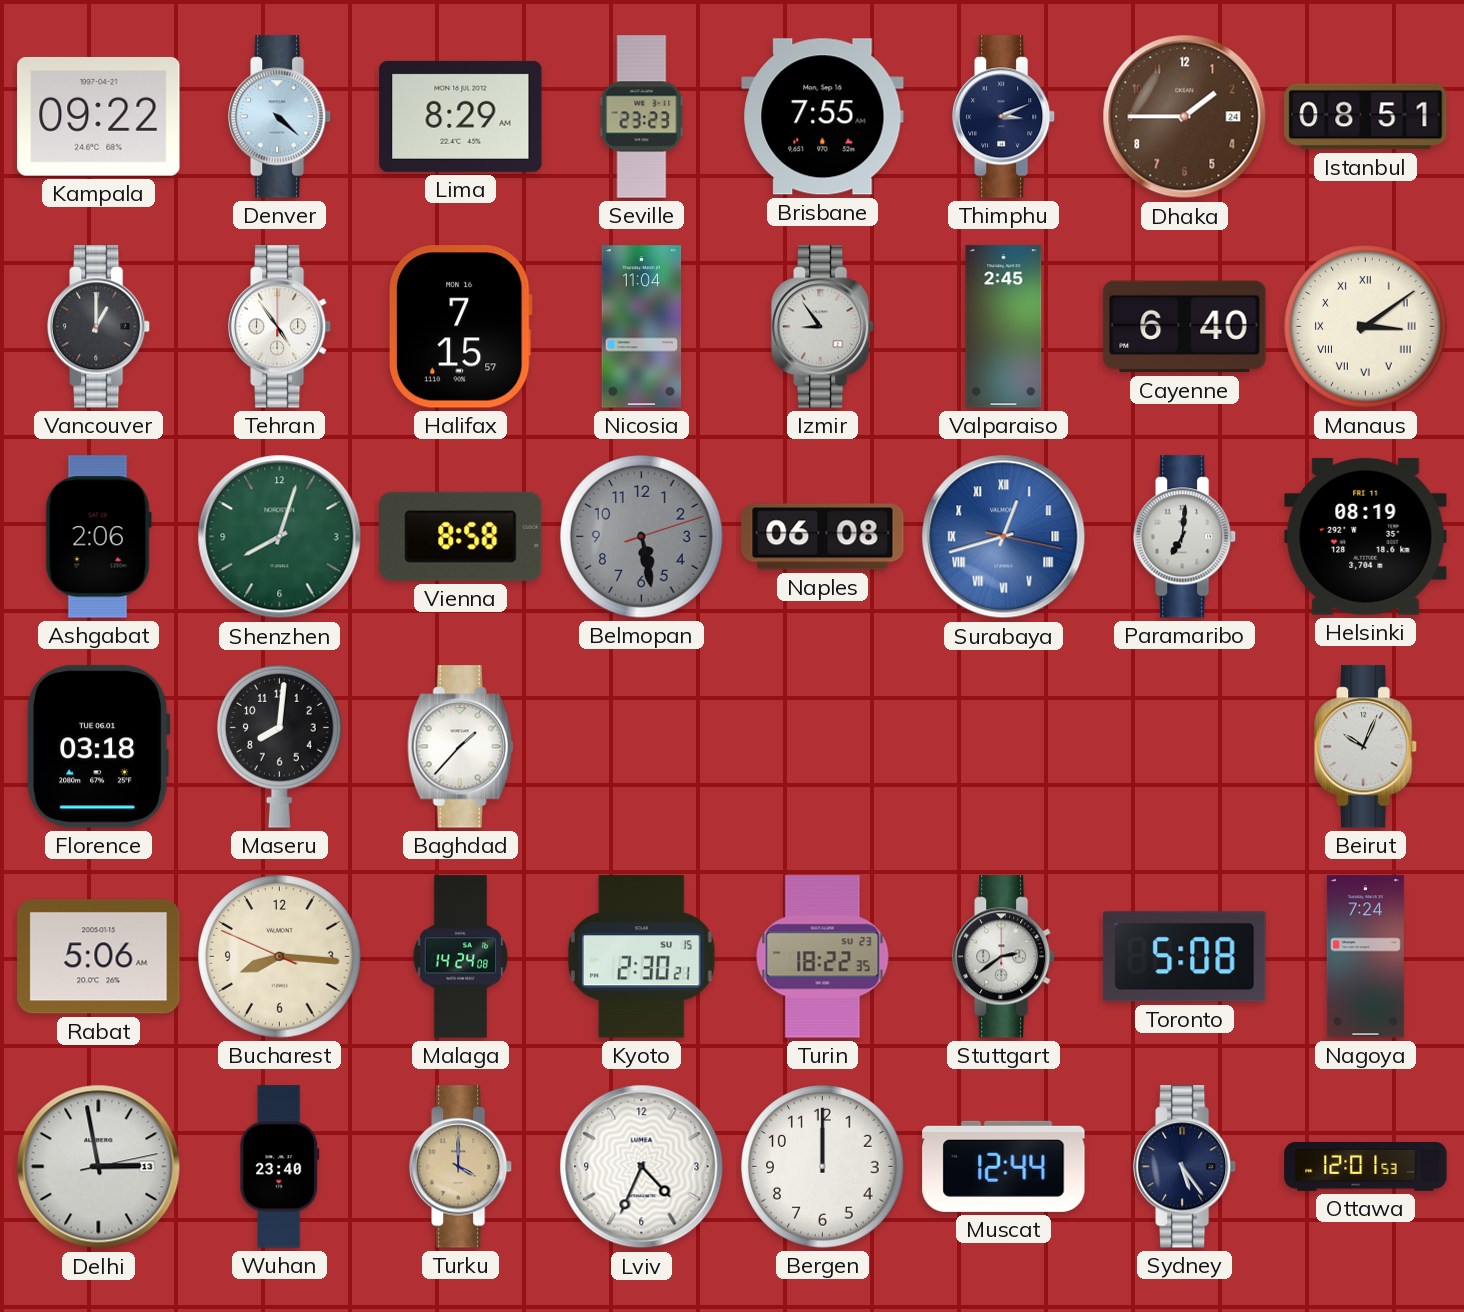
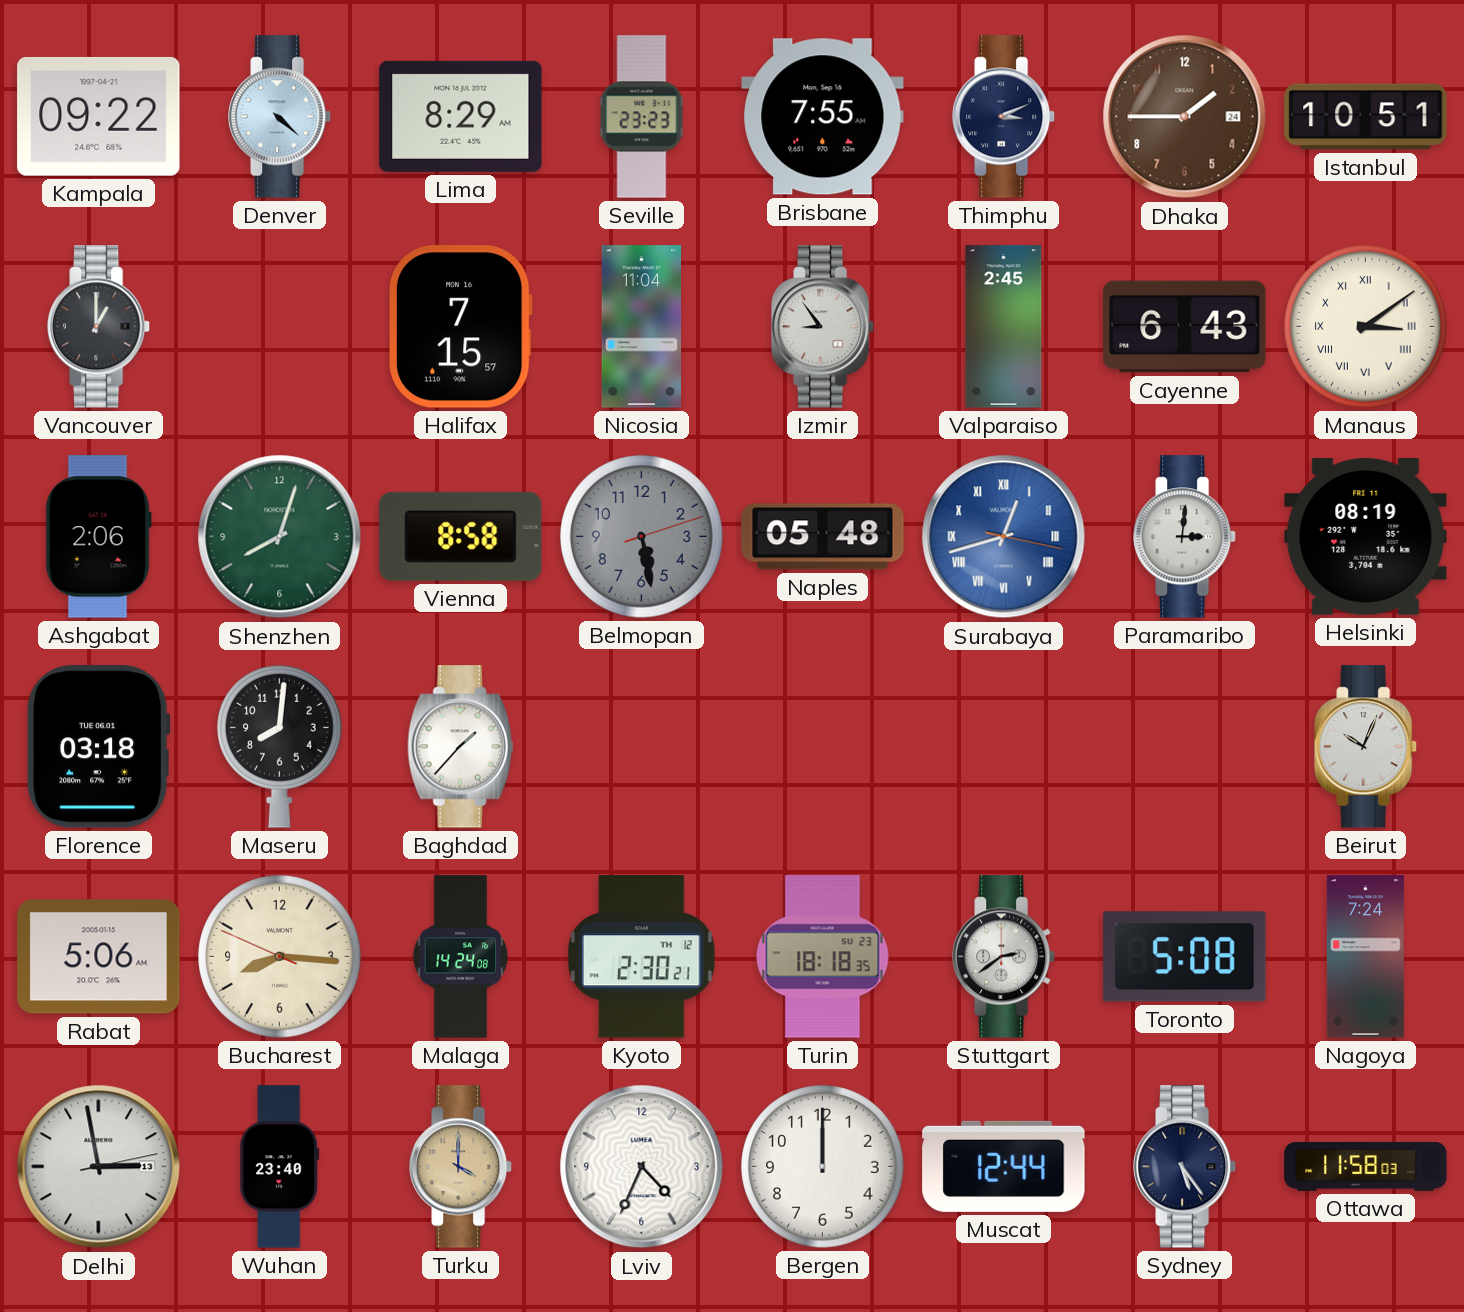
Istanbul: 08:51 -> 10:51
Tehran: 4:54 -> none
Cayenne: 6:40 -> 6:43
Naples: 06:08 -> 05:48
Paramaribo: 7:01 -> 3:01
Kyoto date: SU 15 -> TH 12
Turin: 18:22 -> 18:18
Ottawa: 12:01 -> 11:58
